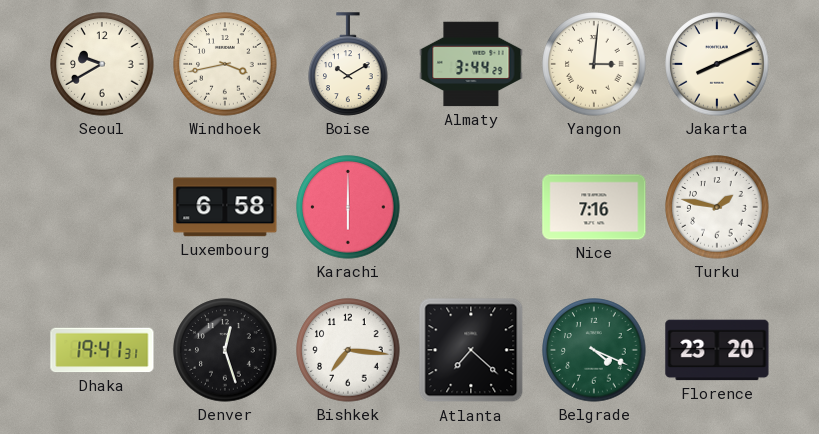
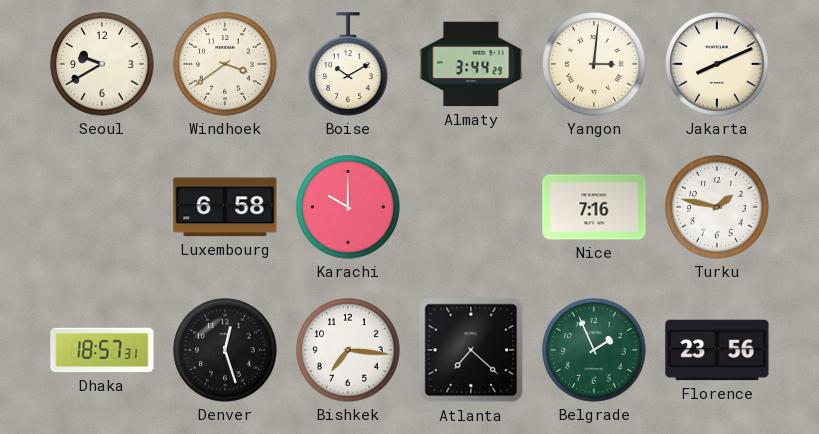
Windhoek: 3:43 -> 3:39
Karachi: 6:00 -> 10:00
Dhaka: 19:41 -> 18:57
Belgrade: 4:19 -> 1:56
Florence: 23:20 -> 23:56
